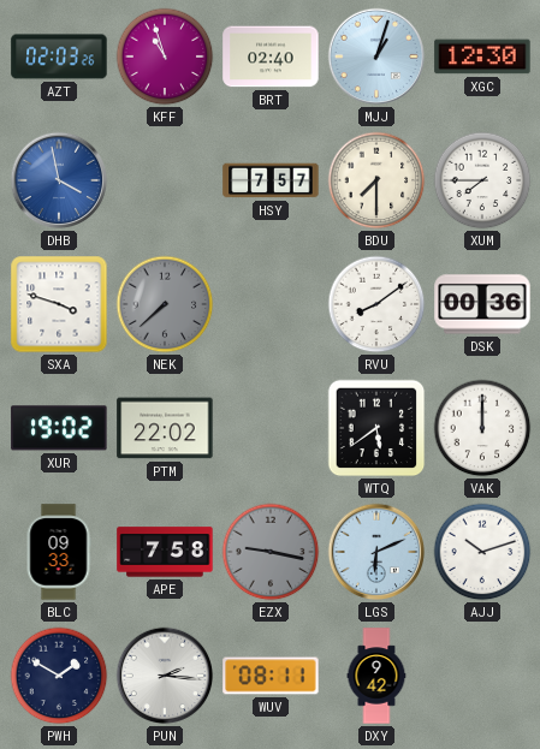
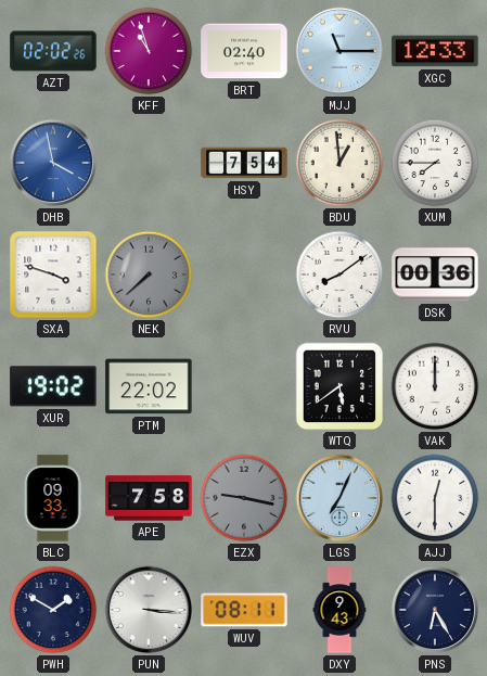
AZT: 02:03 -> 02:02
MJJ: 1:03 -> 11:15
XGC: 12:30 -> 12:33
HSY: 7:57 -> 7:54
BDU: 7:30 -> 12:59
LGS: 6:11 -> 7:04
AJJ: 10:12 -> 12:30
PUN: 2:16 -> 3:16
DXY: 9:42 -> 9:43
PNS: none -> 6:25
